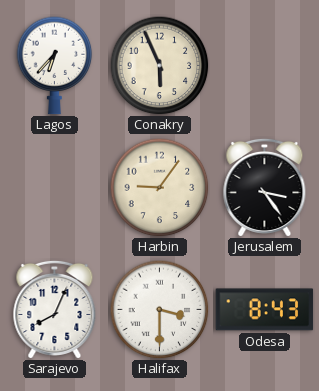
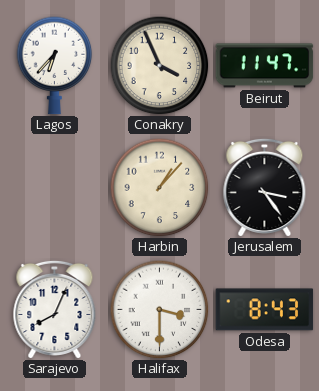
Conakry: 5:56 -> 3:56
Beirut: none -> 11:47
Harbin: 9:06 -> 1:07
